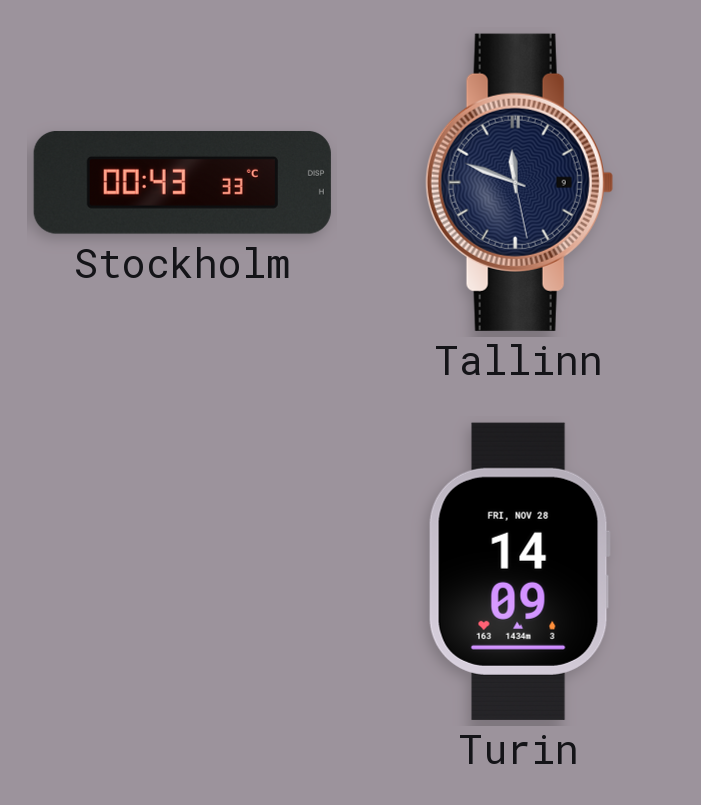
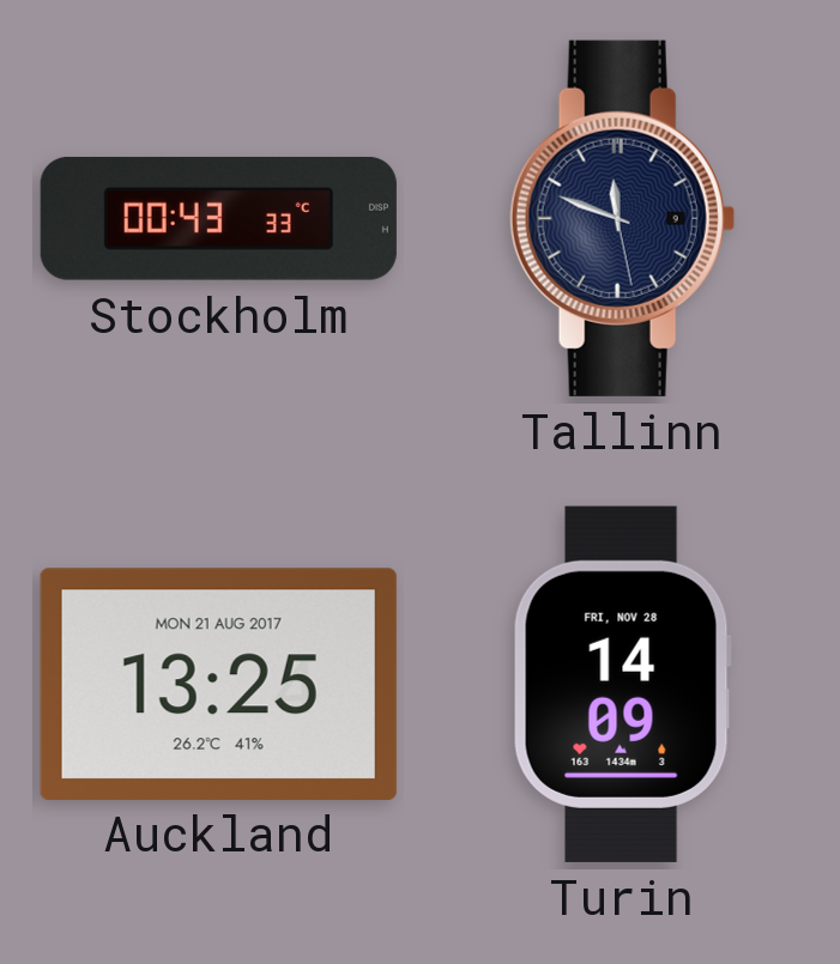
Auckland: none -> 13:25
